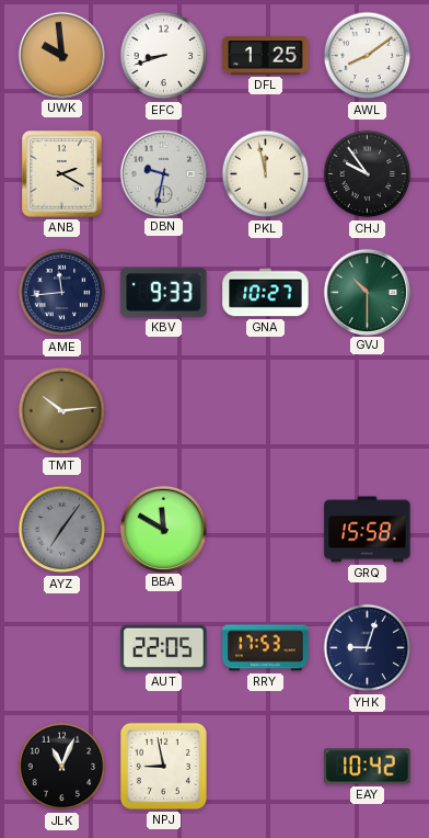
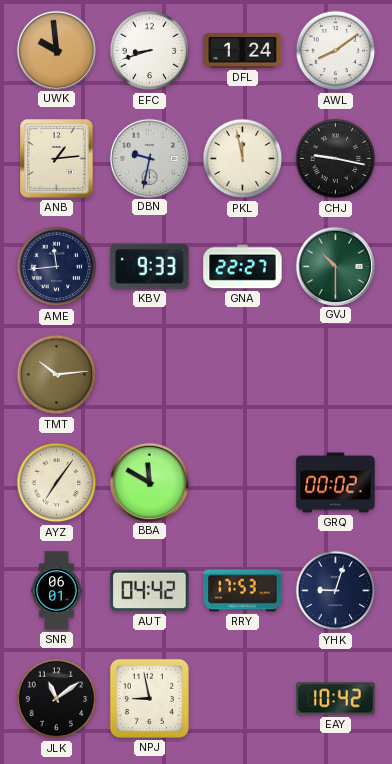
DFL: 1:25 -> 1:24
ANB: 2:20 -> 1:14
CHJ: 9:54 -> 9:17
GNA: 10:27 -> 22:27
AYZ dial: grey -> cream
GRQ: 15:58 -> 00:02
SNR: none -> 06:01
AUT: 22:05 -> 04:42
JLK: 11:04 -> 11:09
